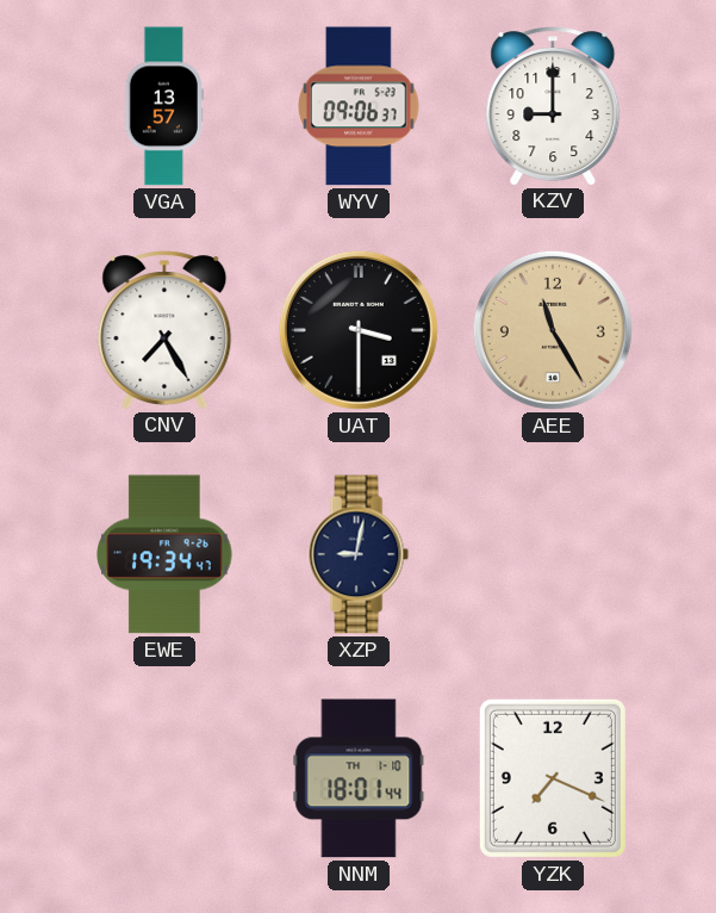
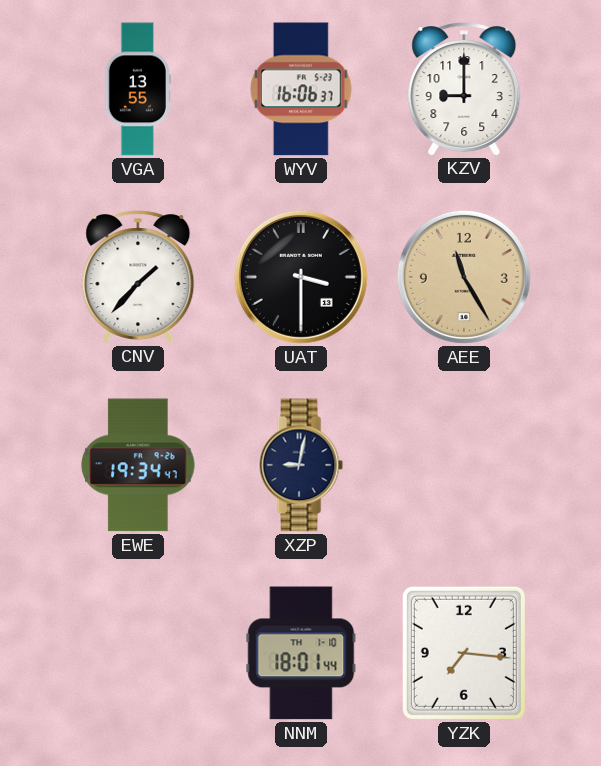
VGA: 13:57 -> 13:55
WYV: 09:06 -> 16:06
CNV: 7:25 -> 1:37
YZK: 7:19 -> 7:16
